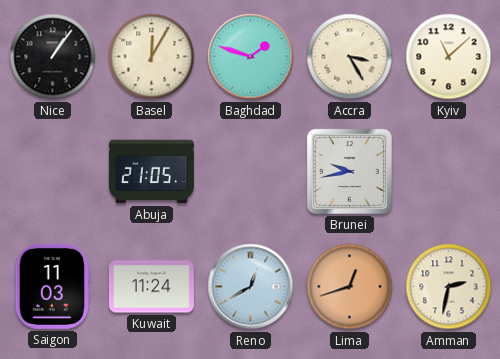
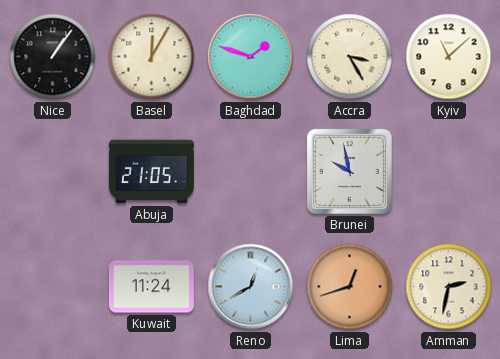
Brunei: 9:43 -> 9:58
Saigon: 11:03 -> none
